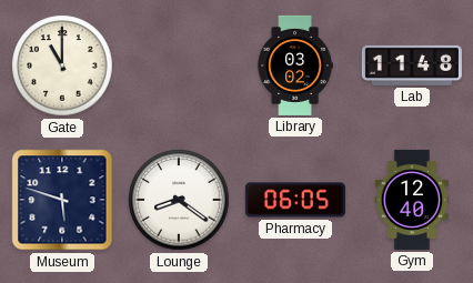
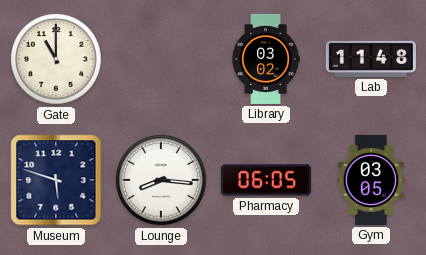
Lounge: 8:21 -> 8:16
Gym: 12:40 -> 03:05
